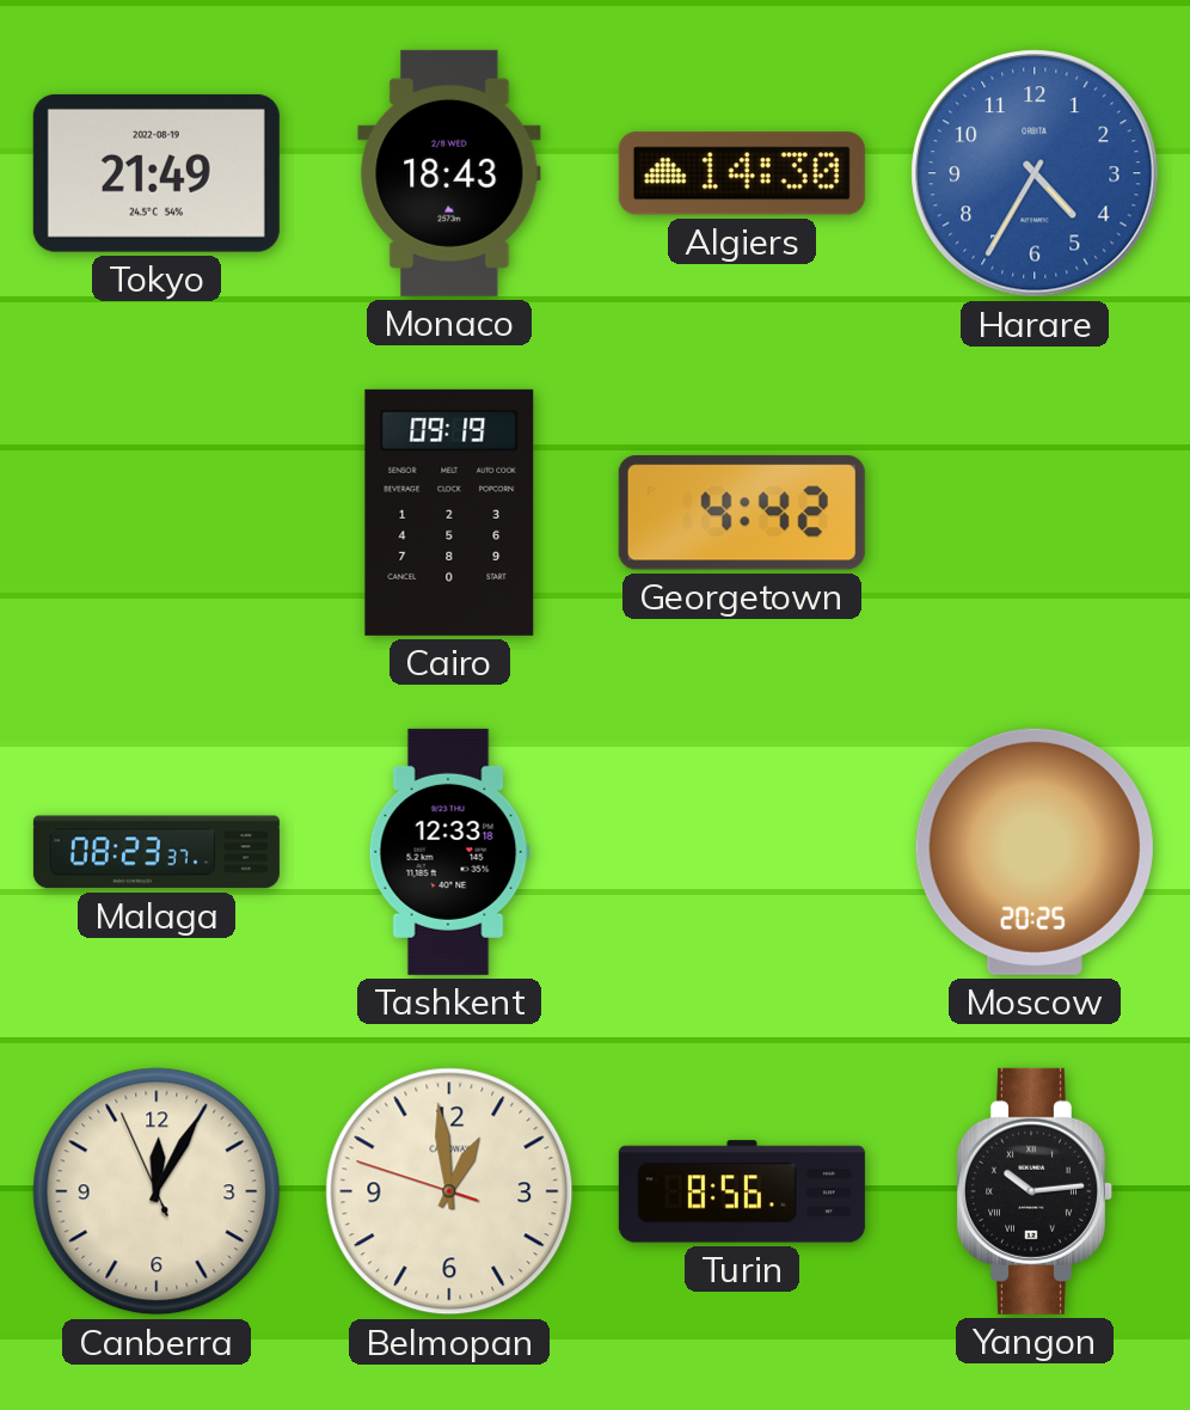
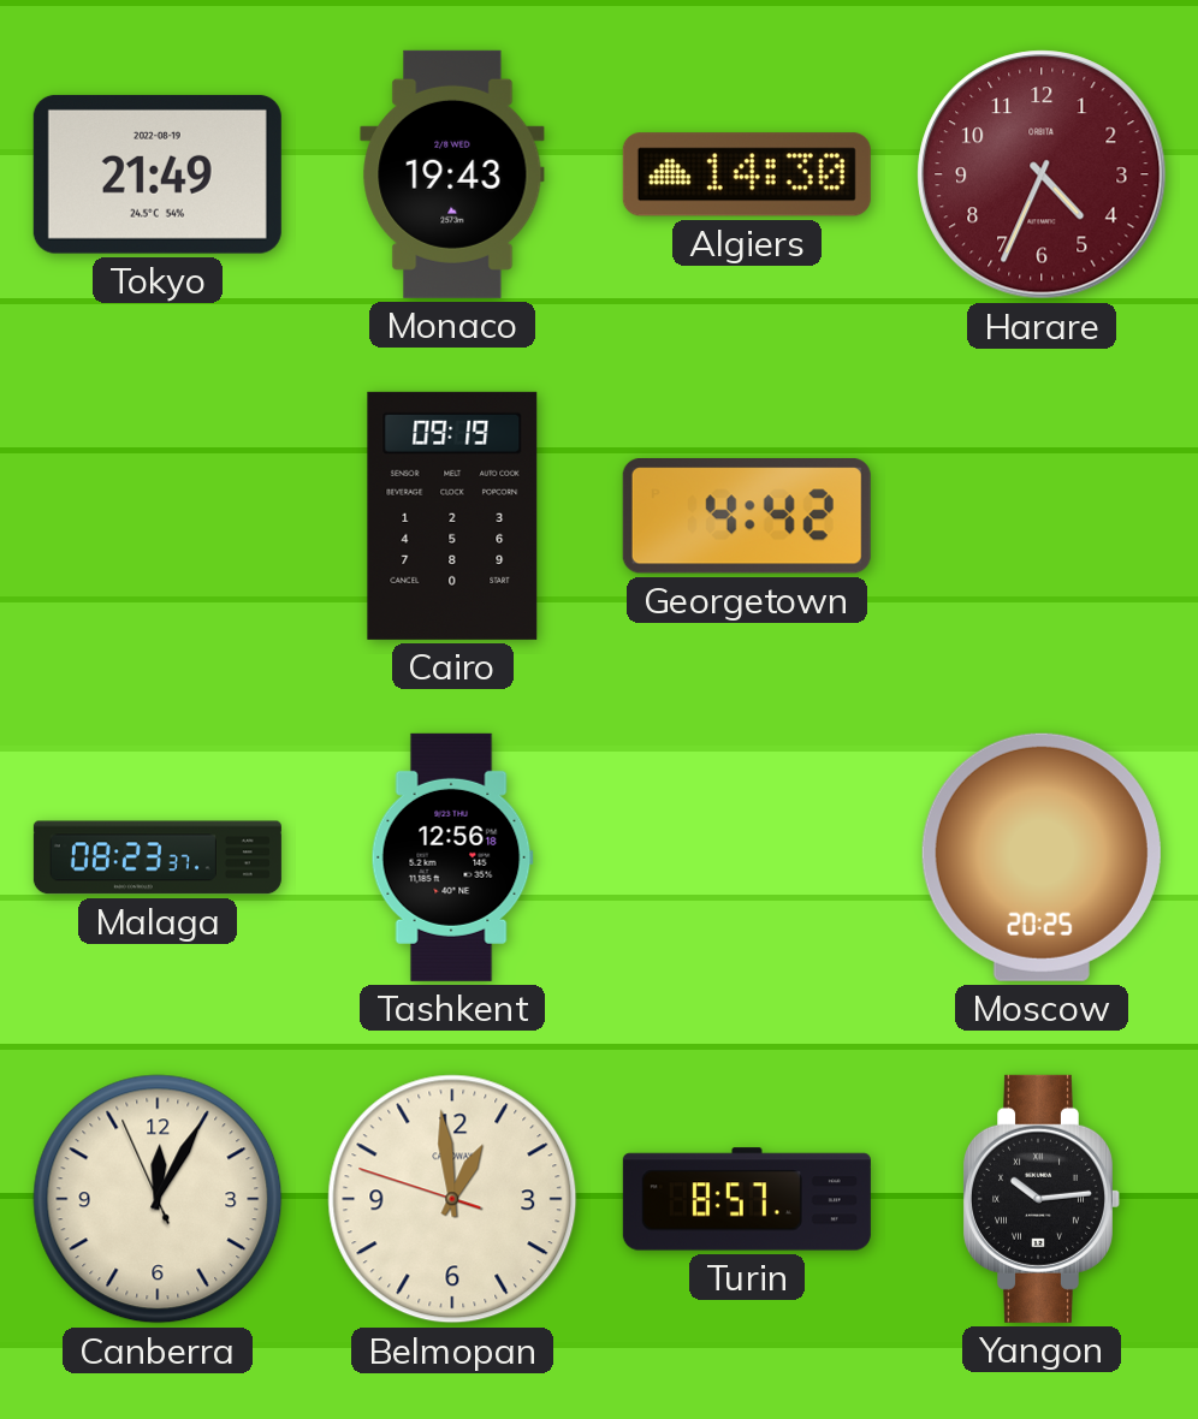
Monaco: 18:43 -> 19:43
Harare: 4:35 -> 4:34
Harare dial: blue -> burgundy
Tashkent: 12:33 -> 12:56
Turin: 8:56 -> 8:57
